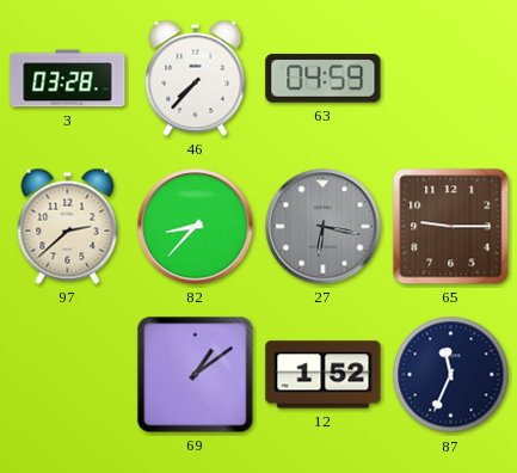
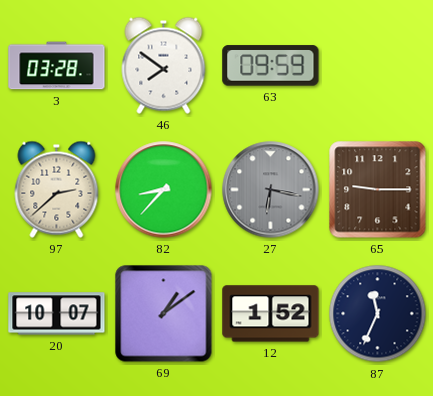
46: 7:37 -> 7:51
63: 04:59 -> 09:59
20: none -> 10:07
